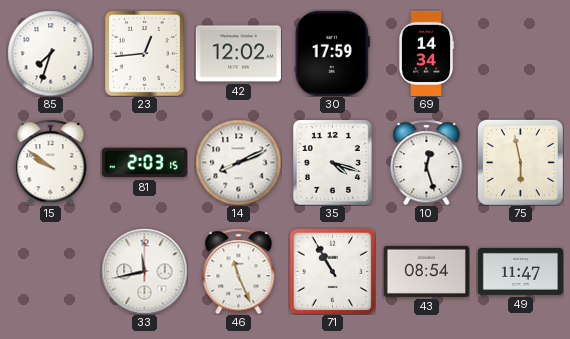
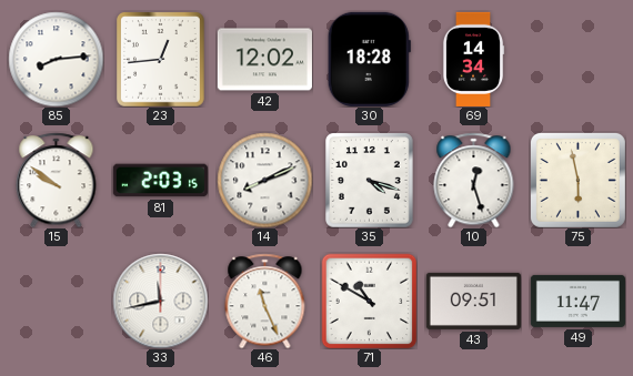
85: 7:33 -> 8:14
30: 17:59 -> 18:28
71: 10:55 -> 10:50
43: 08:54 -> 09:51
